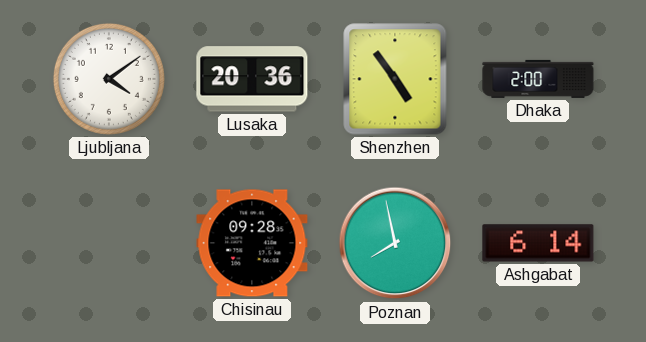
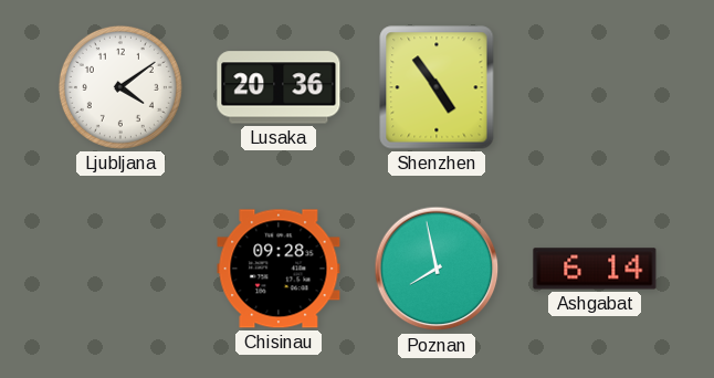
Dhaka: 2:00 -> none
